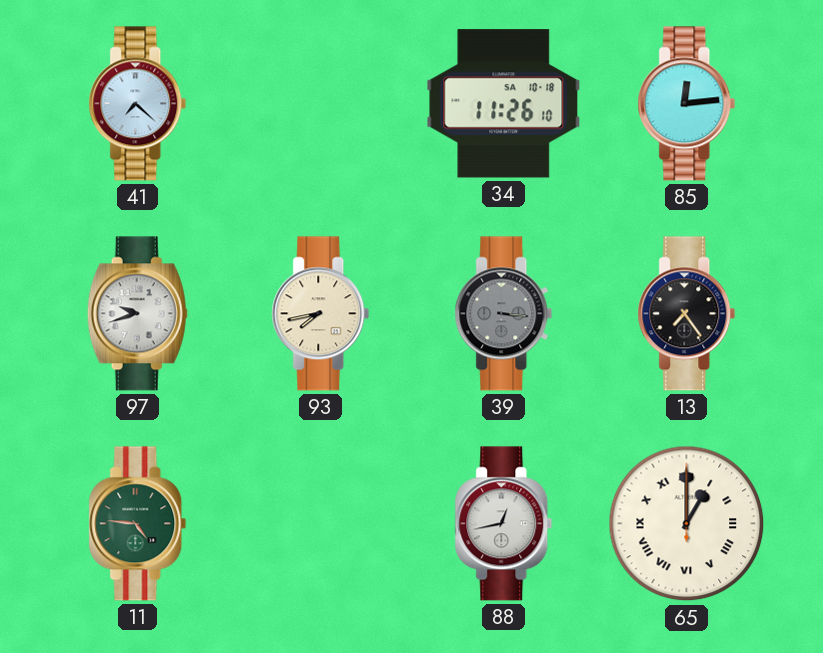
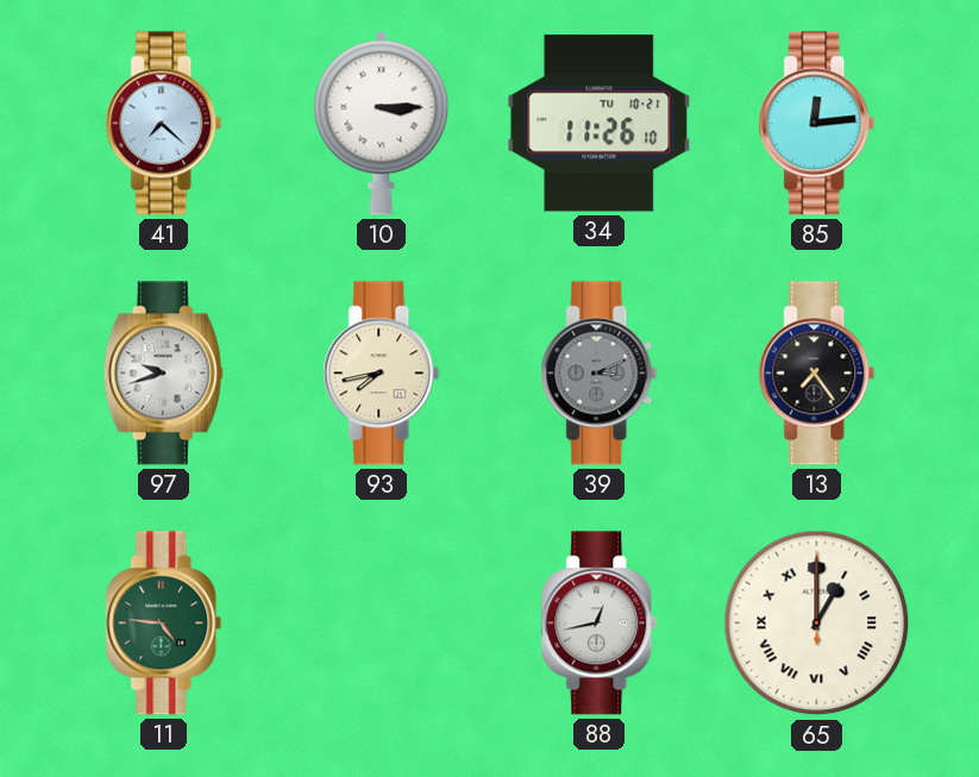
10: none -> 3:15
34 date: SA 10-18 -> TU 10-21
39: 3:16 -> 3:11
